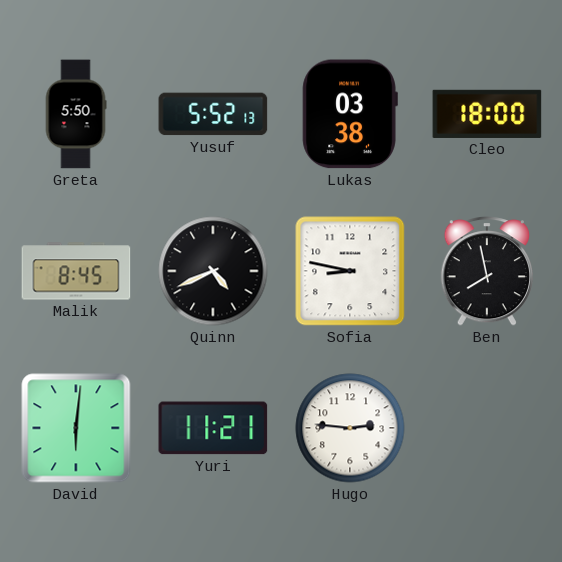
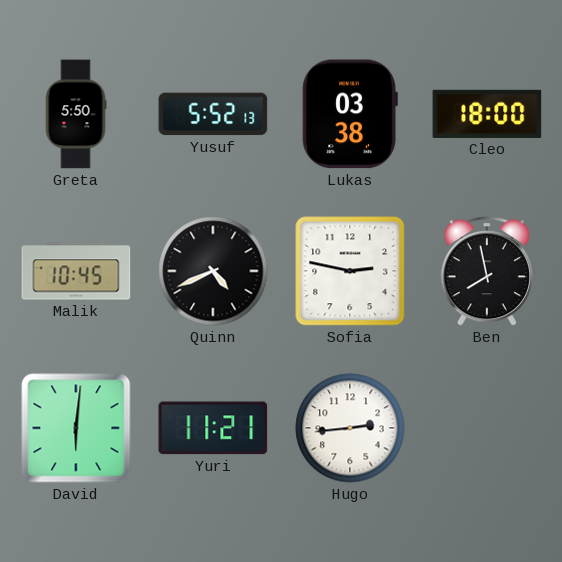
Malik: 8:45 -> 10:45
Sofia: 8:47 -> 2:47
Hugo: 2:46 -> 2:44
